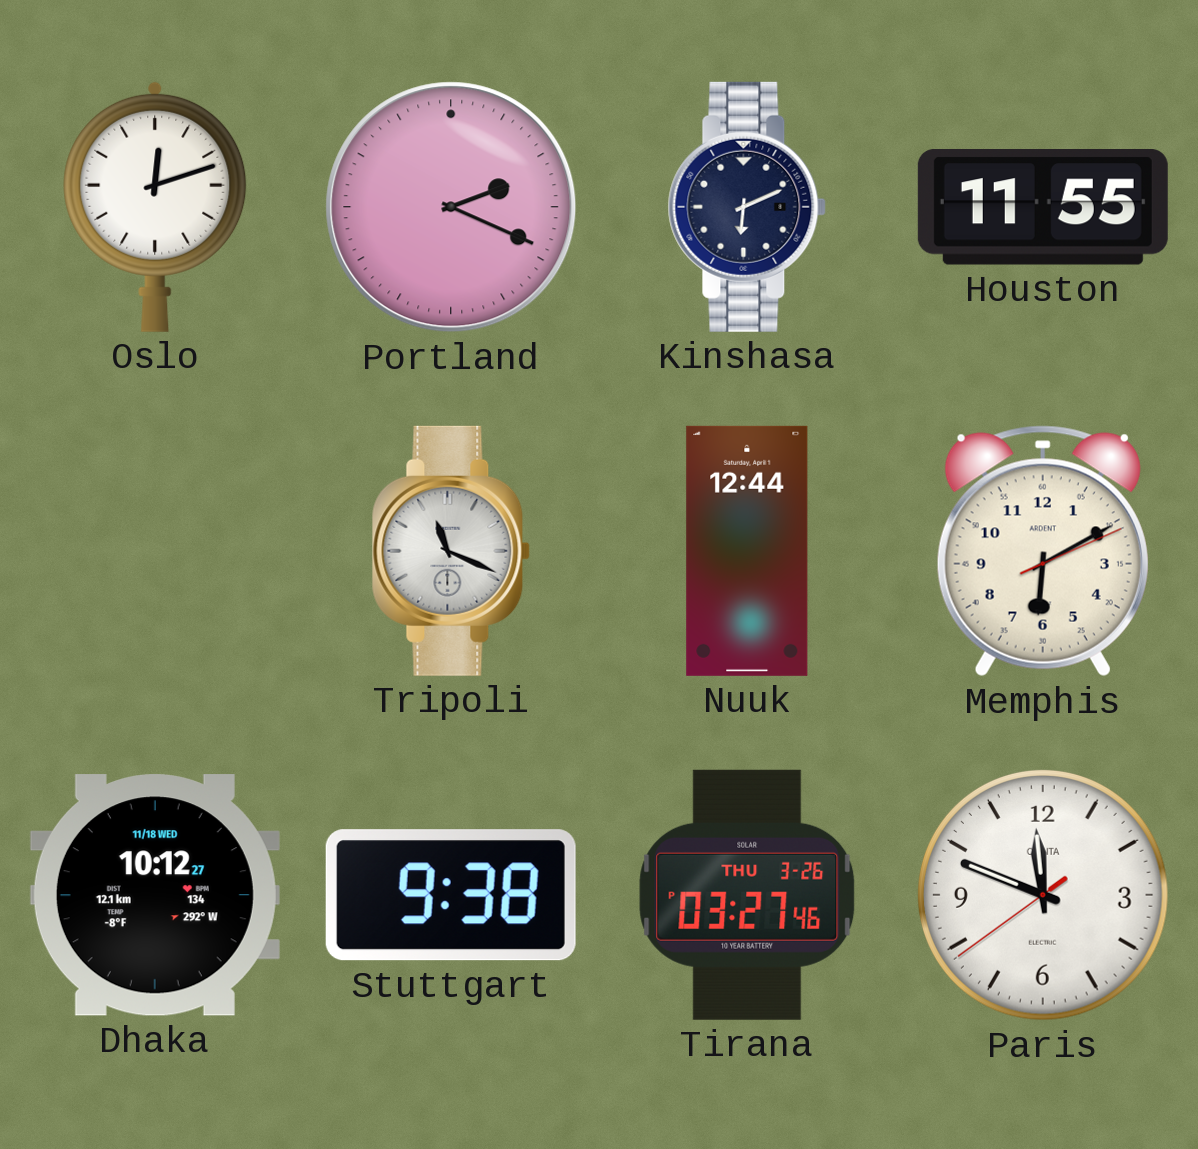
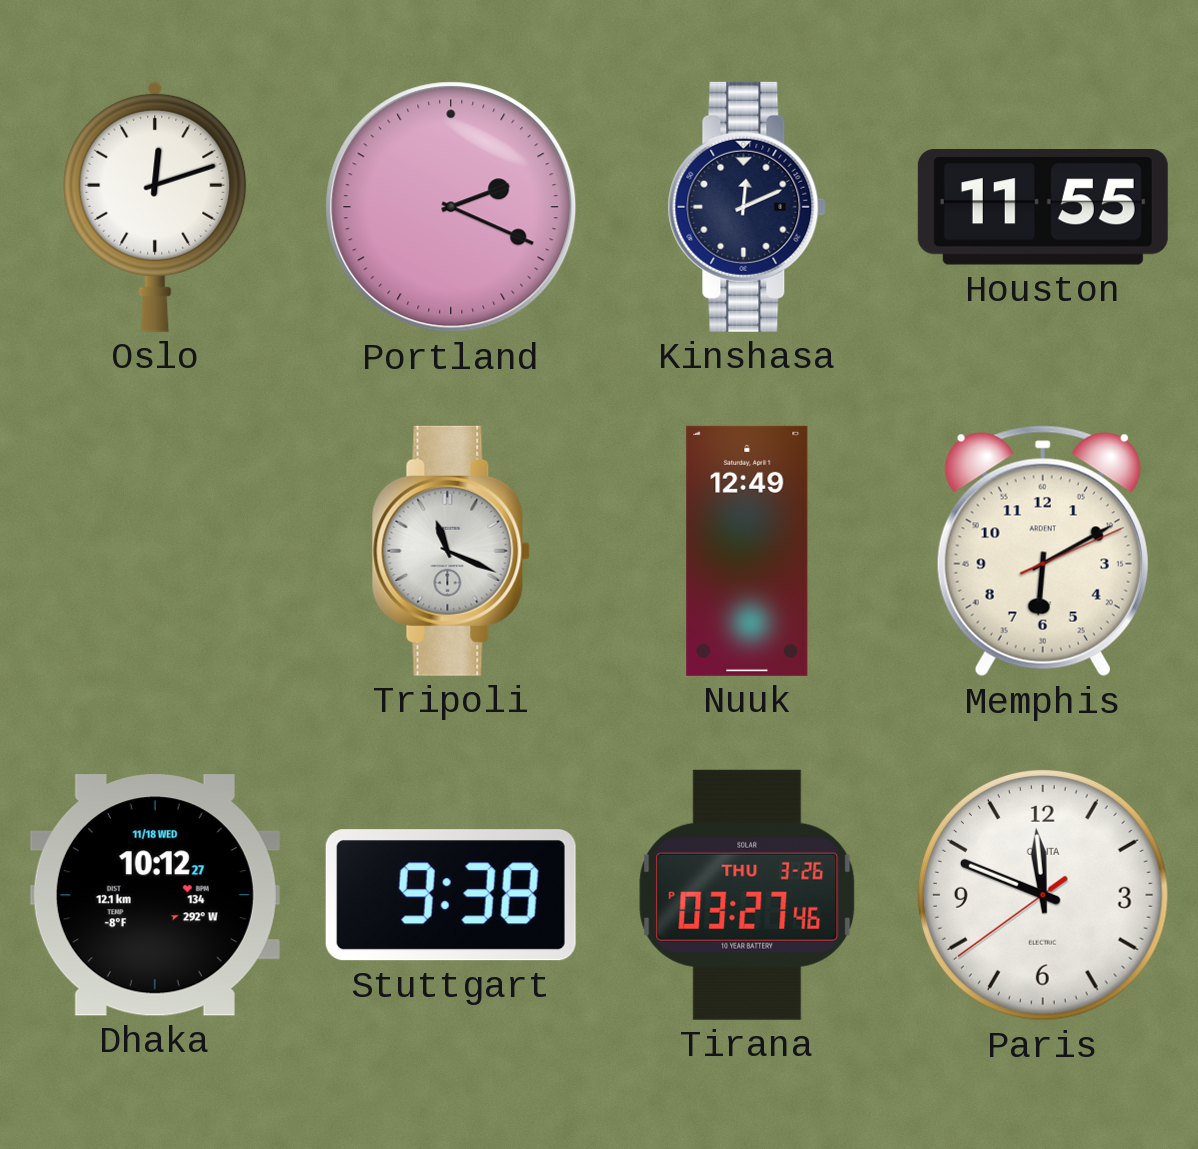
Kinshasa: 6:11 -> 12:11
Nuuk: 12:44 -> 12:49
